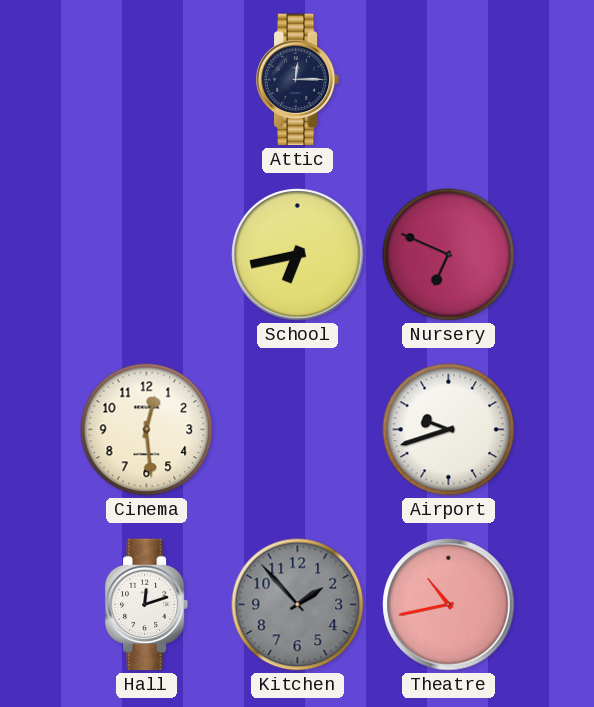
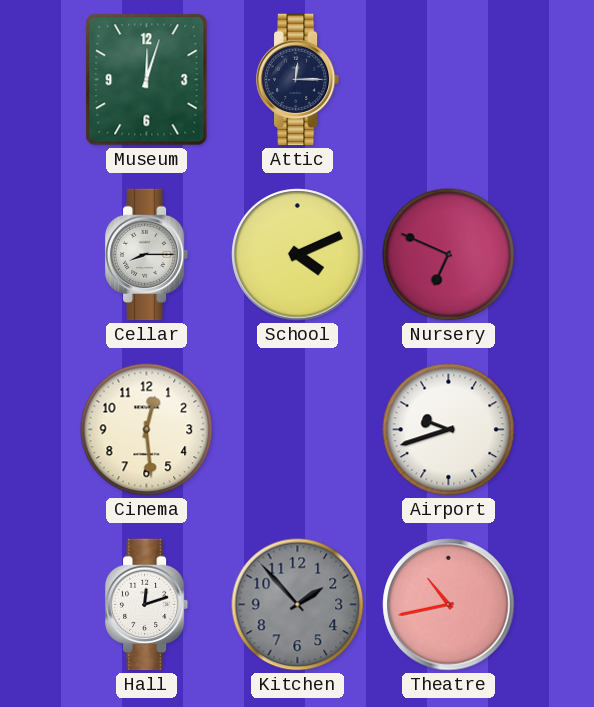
Museum: none -> 12:03
Cellar: none -> 8:15
School: 6:43 -> 4:11
